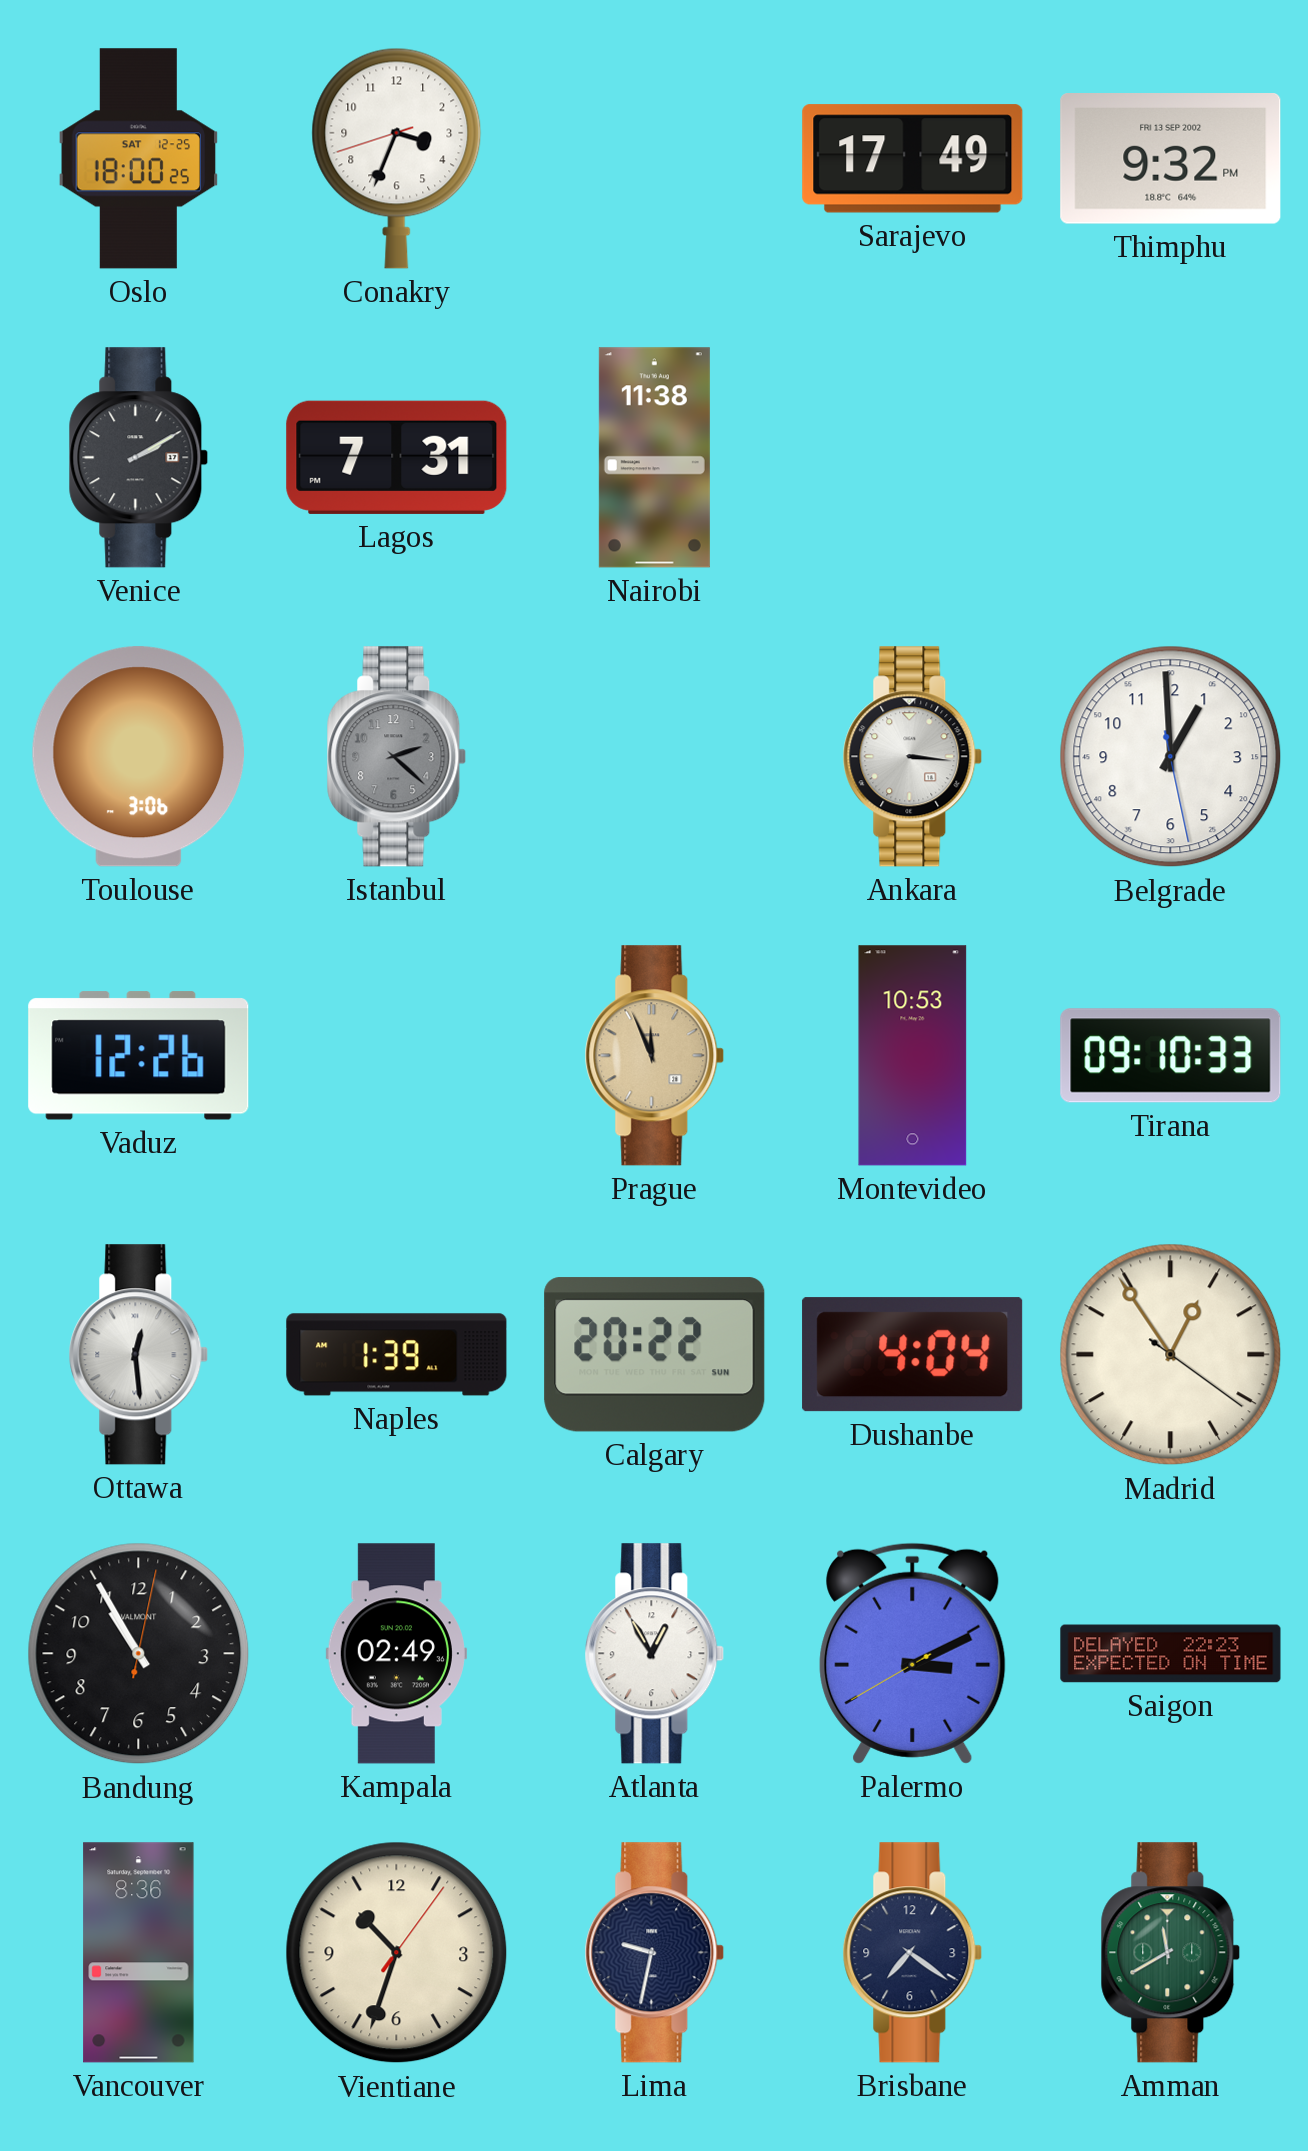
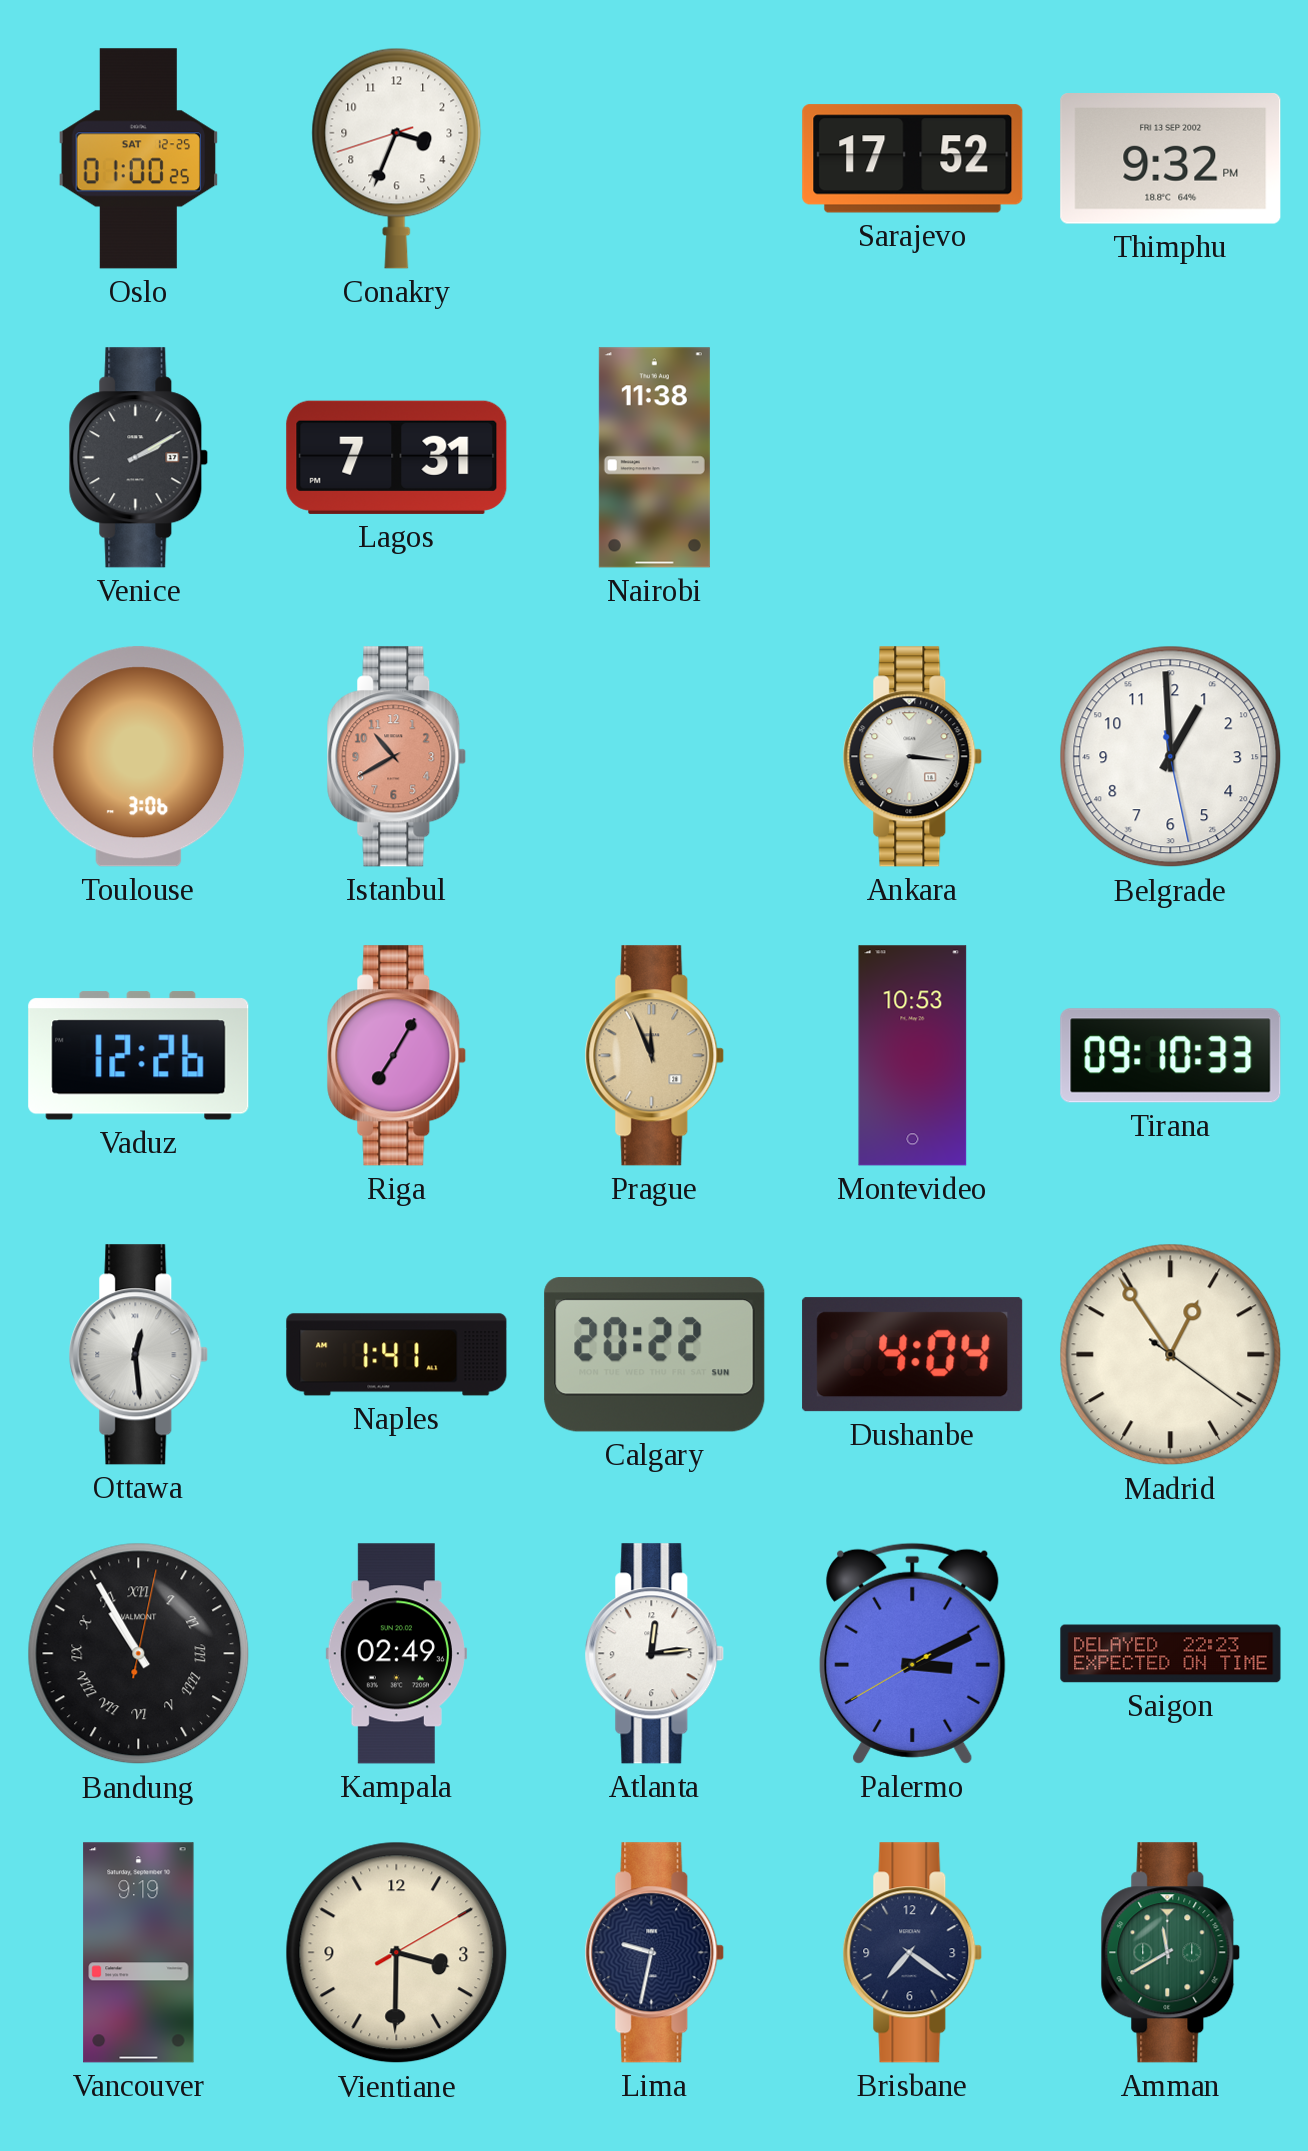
Oslo: 18:00 -> 01:00
Sarajevo: 17:49 -> 17:52
Istanbul: 2:22 -> 10:40
Istanbul dial: grey -> salmon
Riga: none -> 7:05
Naples: 1:39 -> 1:41
Bandung numerals: Arabic -> Roman
Atlanta: 12:55 -> 12:14
Vancouver: 8:36 -> 9:19
Vientiane: 10:33 -> 3:30
